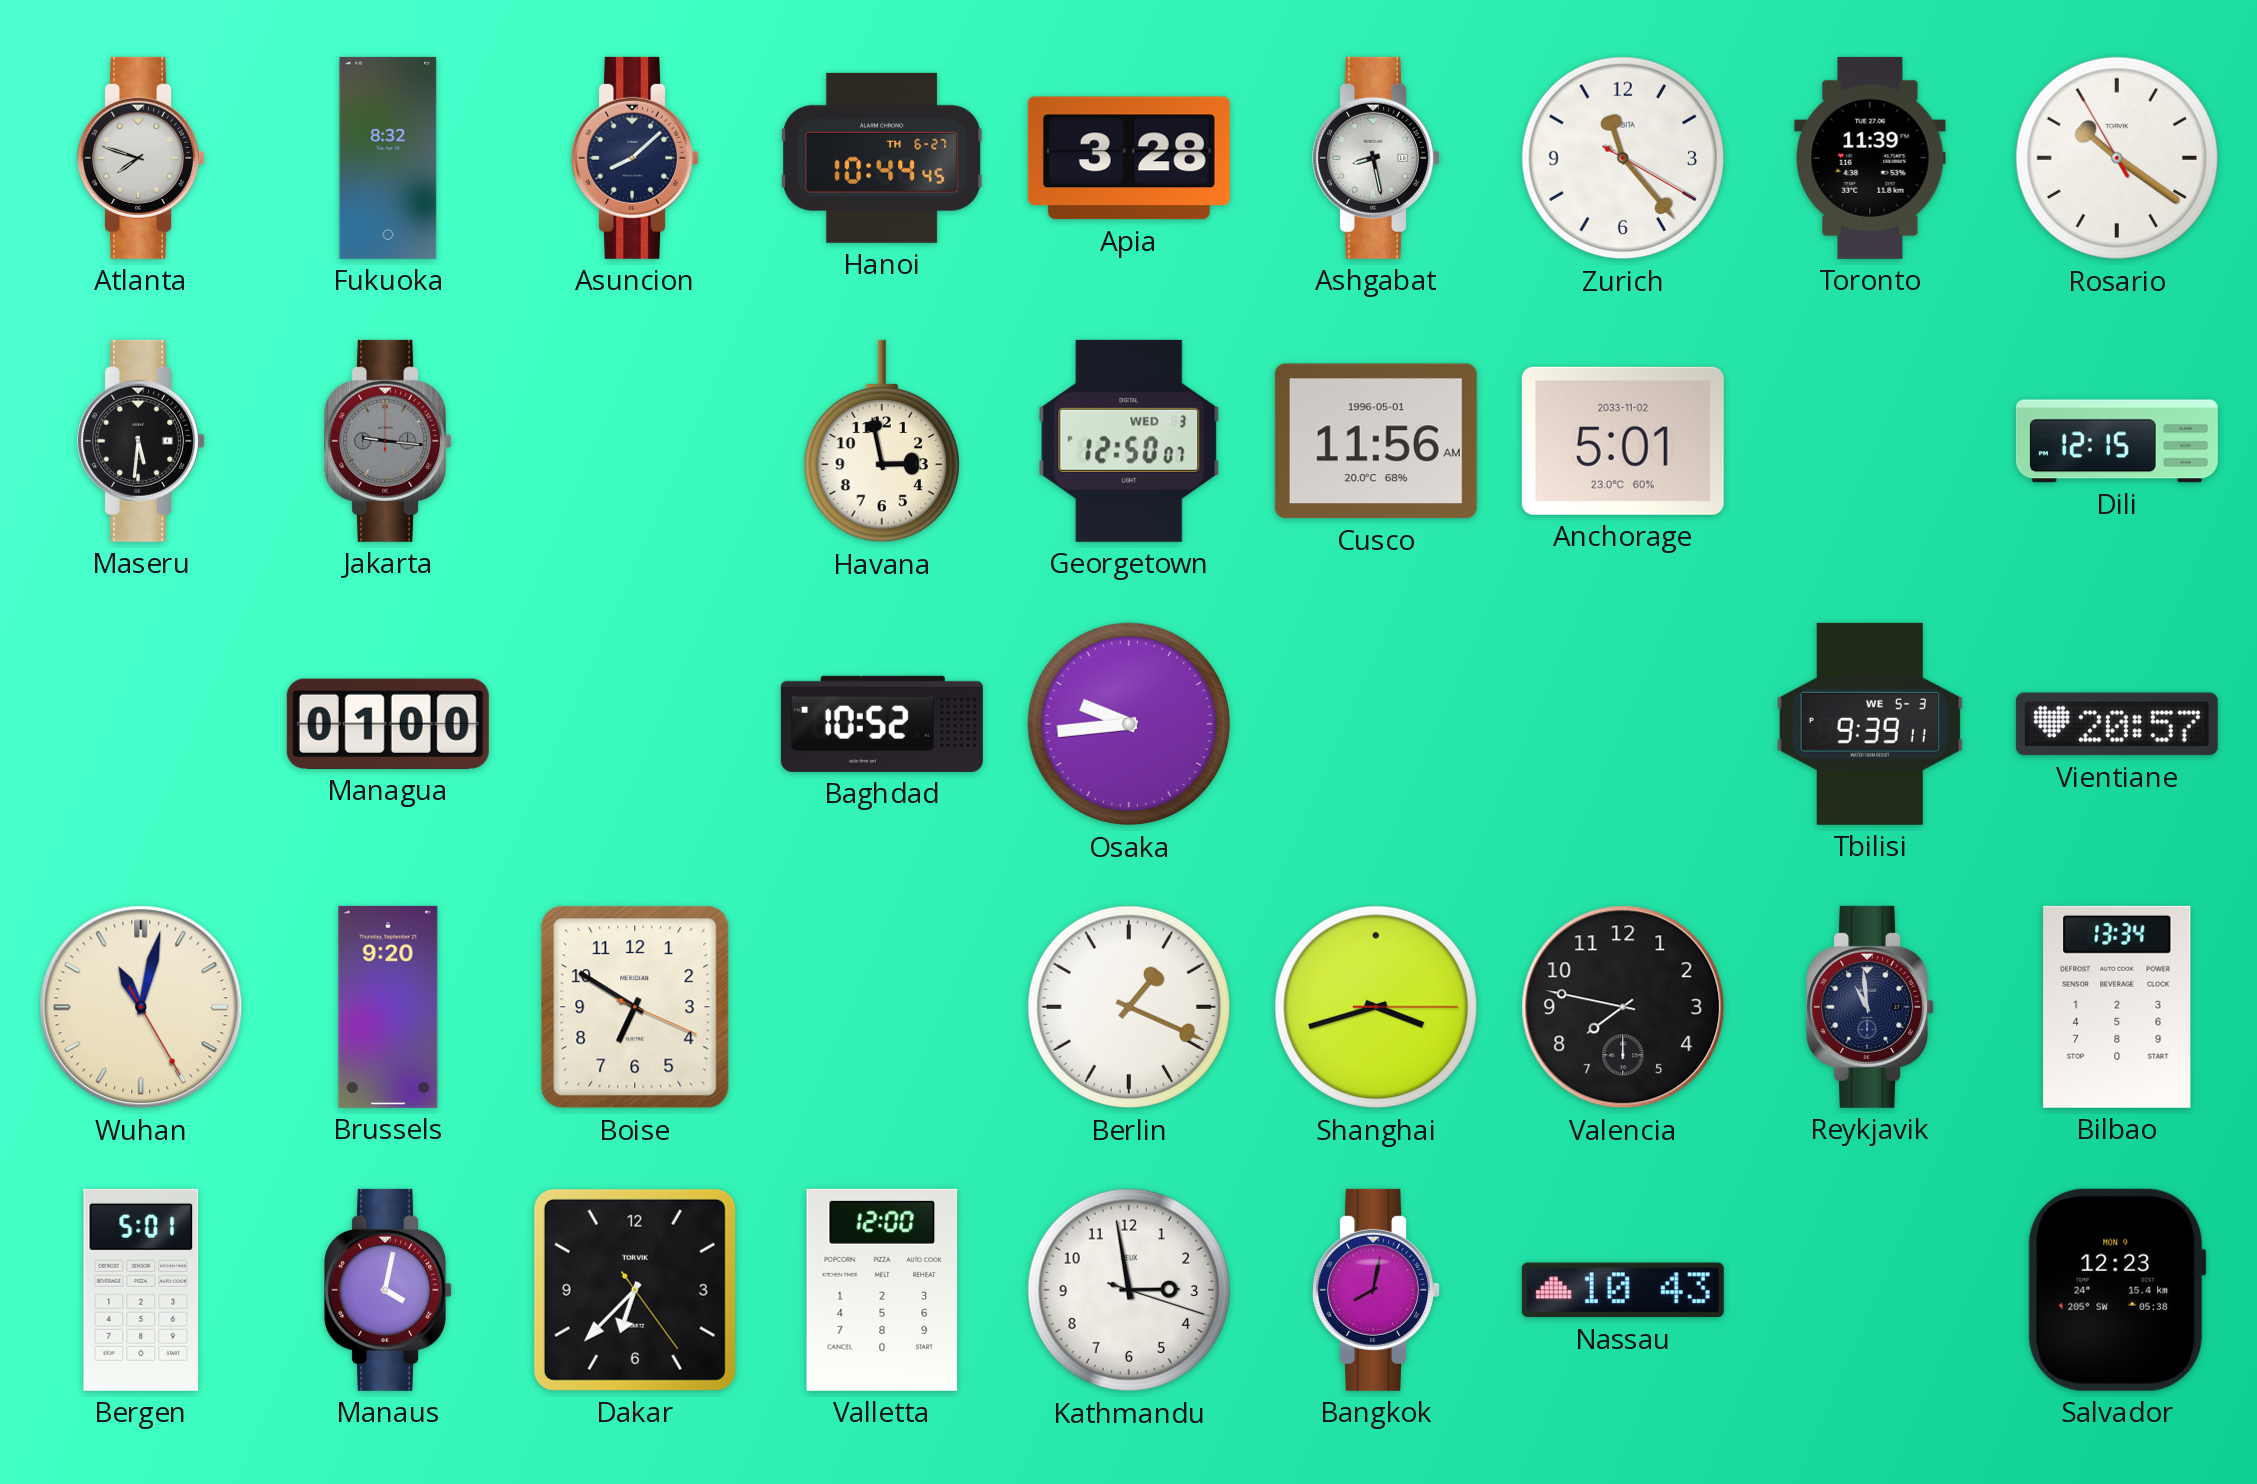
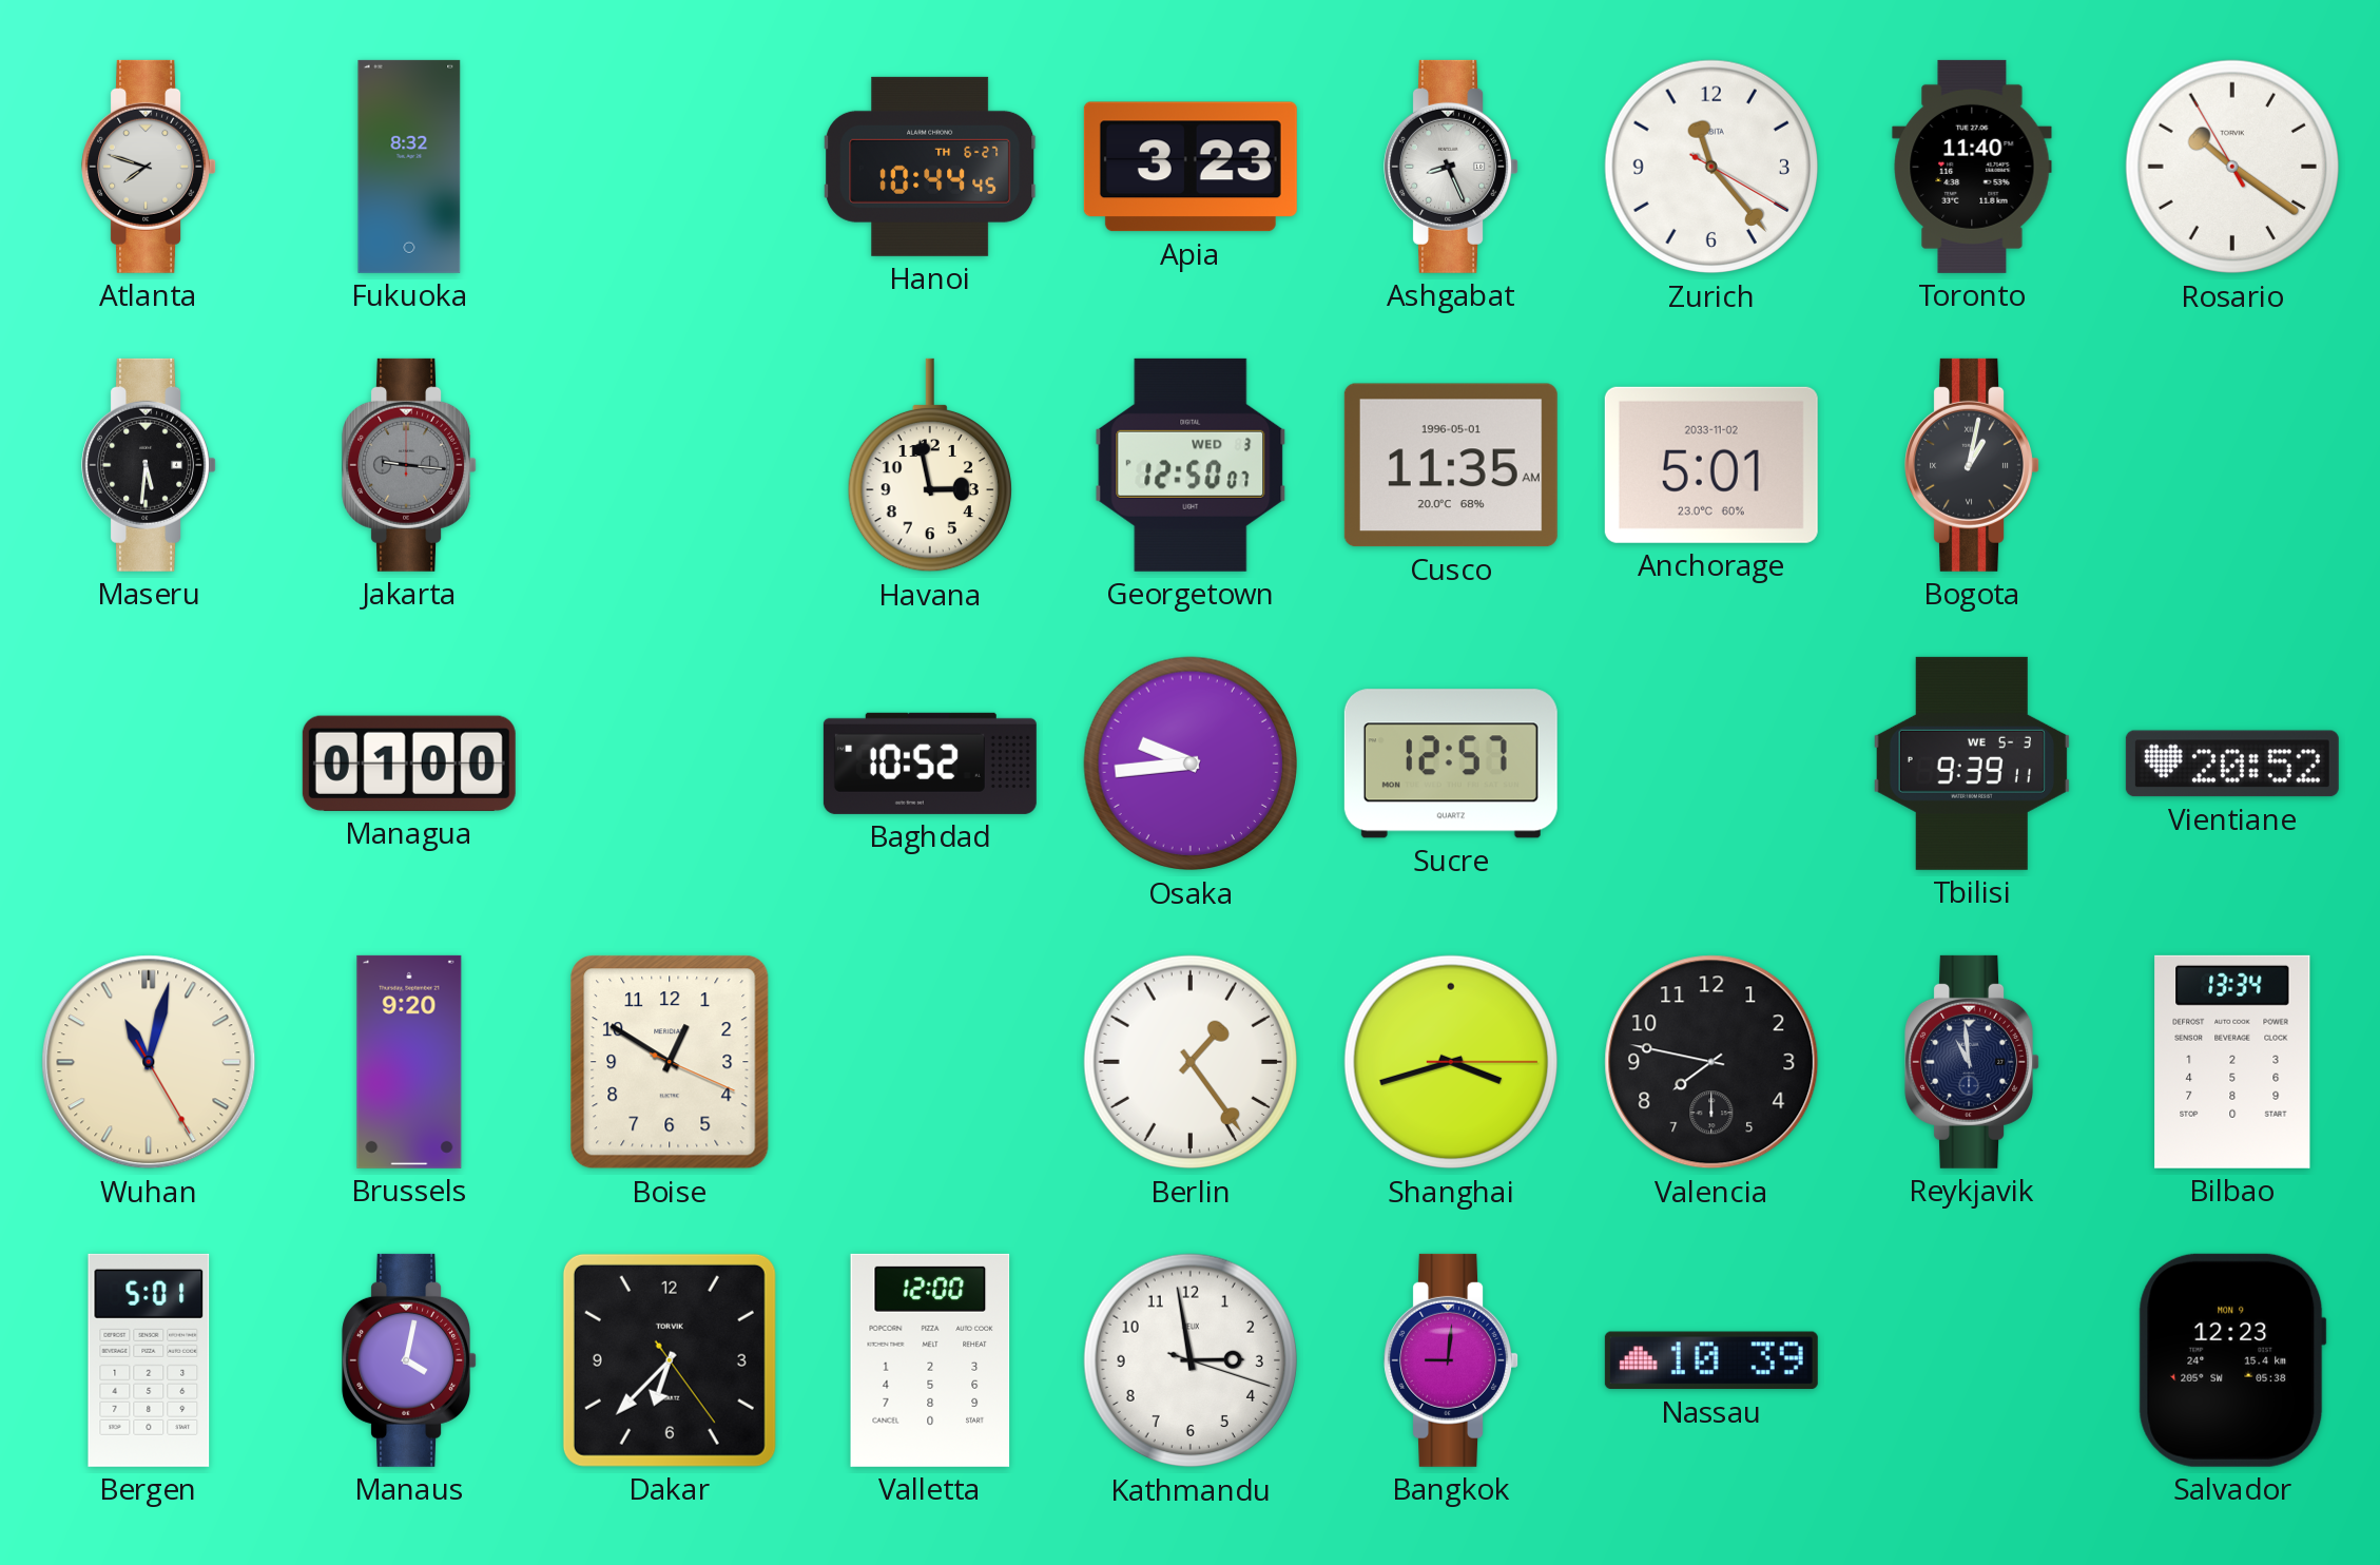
Asuncion: 8:08 -> none
Apia: 3:28 -> 3:23
Ashgabat: 8:28 -> 8:26
Toronto: 11:39 -> 11:40
Cusco: 11:56 -> 11:35
Bogota: none -> 1:02
Dili: 12:15 -> none
Sucre: none -> 12:57
Vientiane: 20:57 -> 20:52
Boise: 6:50 -> 12:50
Berlin: 1:19 -> 1:24
Bangkok: 8:02 -> 9:01
Nassau: 10:43 -> 10:39
